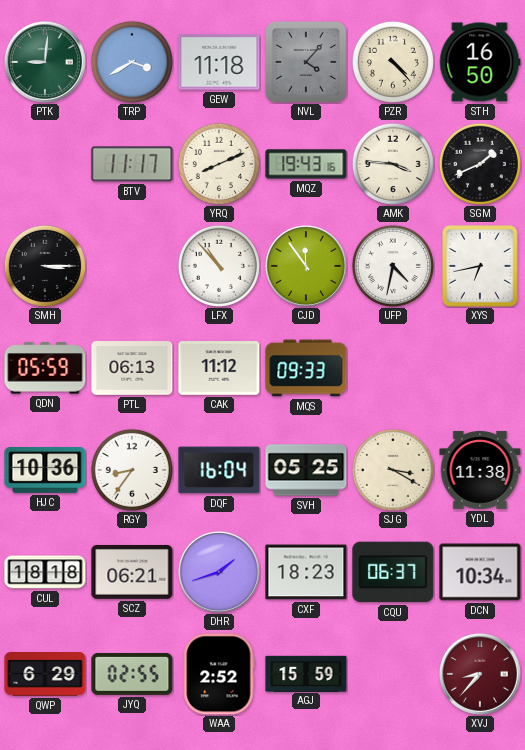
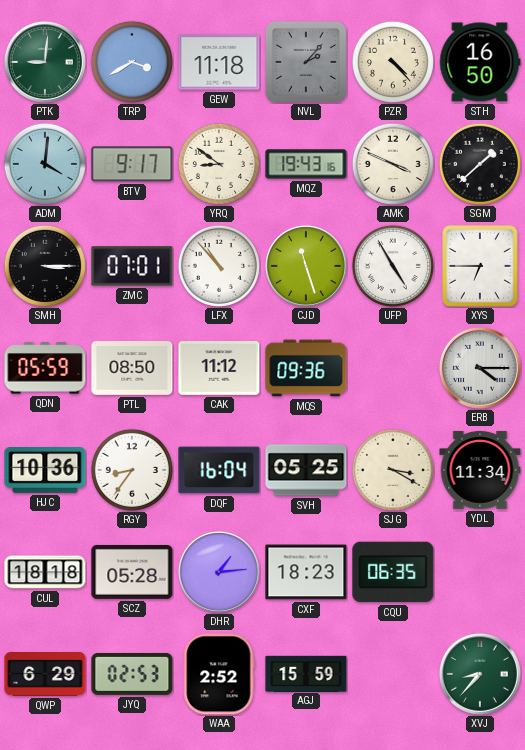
NVL: 4:07 -> 2:07
ADM: none -> 4:01
BTV: 11:17 -> 9:17
YRQ: 8:11 -> 8:51
AMK: 3:46 -> 3:49
SGM: 1:41 -> 1:38
ZMC: none -> 07:01
CJD: 11:54 -> 11:27
UFP: 4:32 -> 4:55
XYS: 6:43 -> 6:45
PTL: 06:13 -> 08:50
MQS: 09:33 -> 09:36
ERB: none -> 4:15
YDL: 11:38 -> 11:34
SCZ: 06:21 -> 05:28
DHR: 1:42 -> 1:14
CQU: 06:37 -> 06:35
DCN: 10:34 -> none
JYQ: 02:55 -> 02:53
XVJ dial: burgundy -> green
